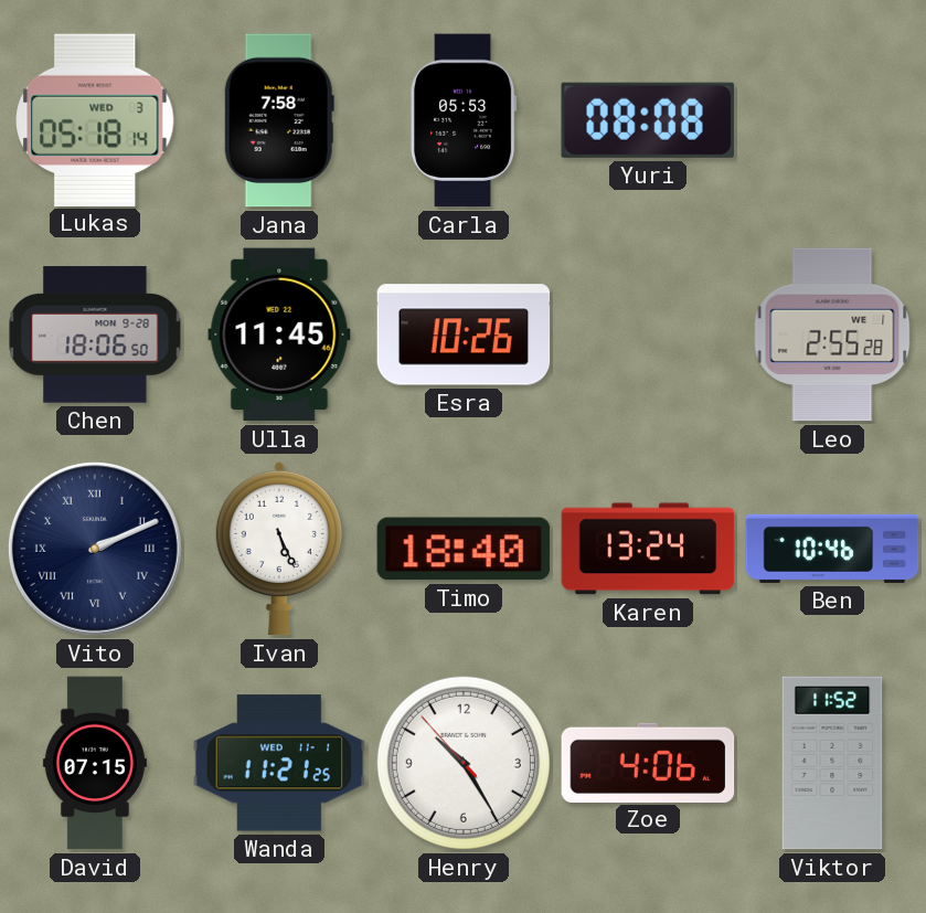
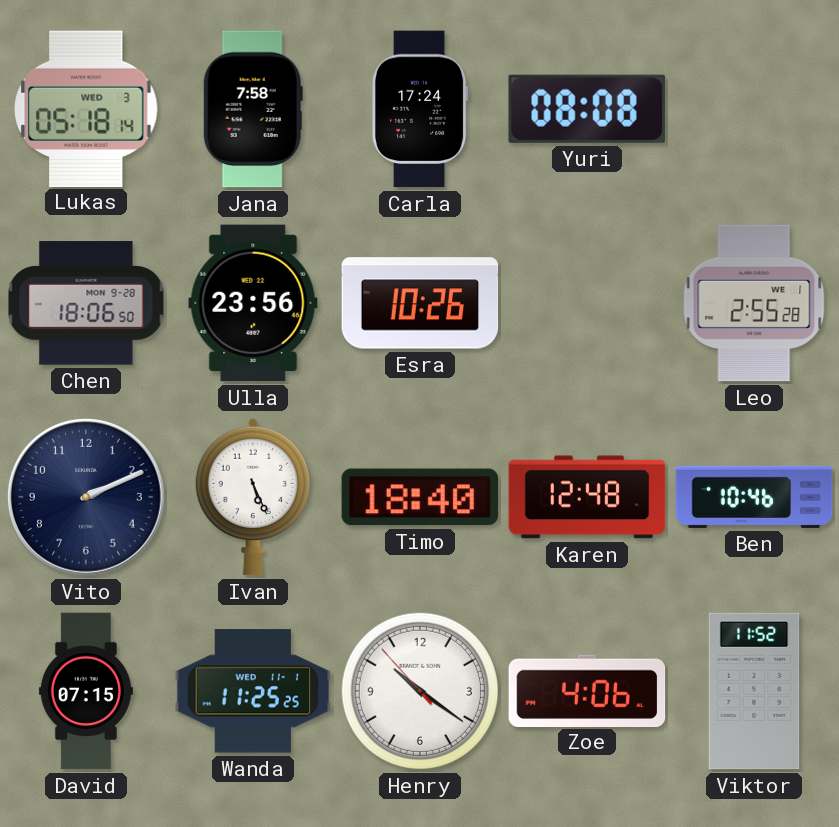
Carla: 05:53 -> 17:24
Ulla: 11:45 -> 23:56
Vito numerals: Roman -> Arabic
Karen: 13:24 -> 12:48
Wanda: 11:21 -> 11:25
Henry: 10:24 -> 10:20
